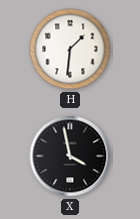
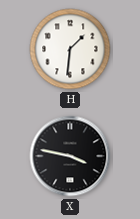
X: 3:58 -> 3:47
